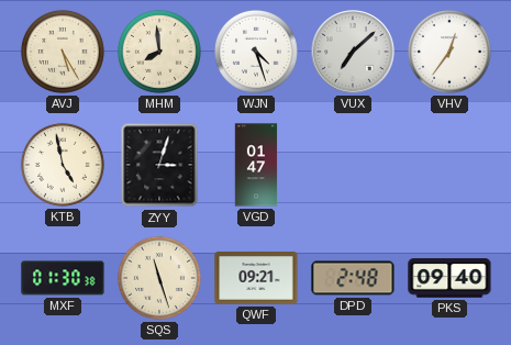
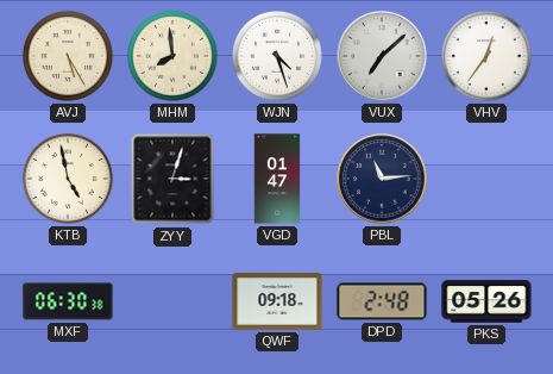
PBL: none -> 11:14
MXF: 01:30 -> 06:30
SQS: 11:27 -> none
QWF: 09:21 -> 09:18
PKS: 09:40 -> 05:26
